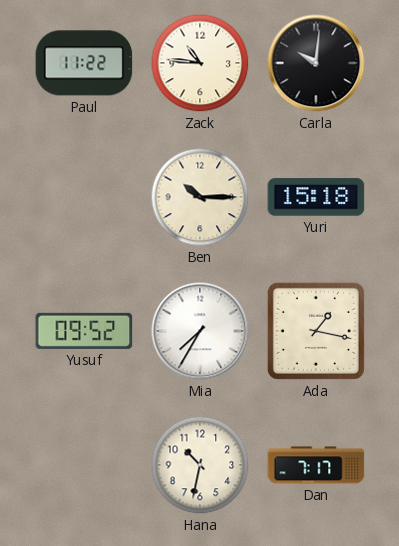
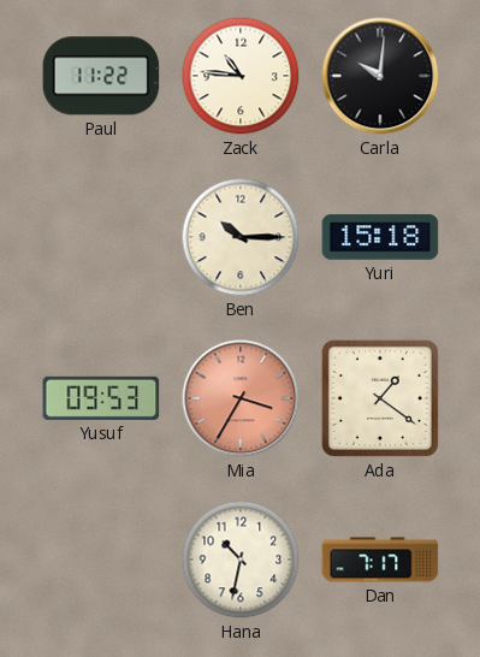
Yusuf: 09:52 -> 09:53
Mia: 7:35 -> 3:35
Mia dial: white -> salmon
Ada: 1:17 -> 1:21
